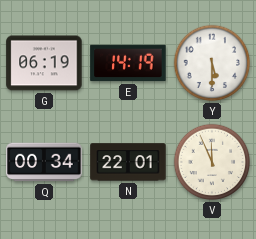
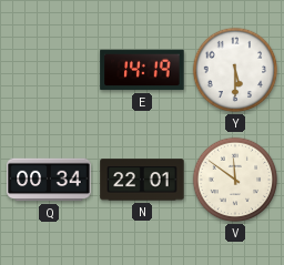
G: 06:19 -> none
V: 11:56 -> 11:51
